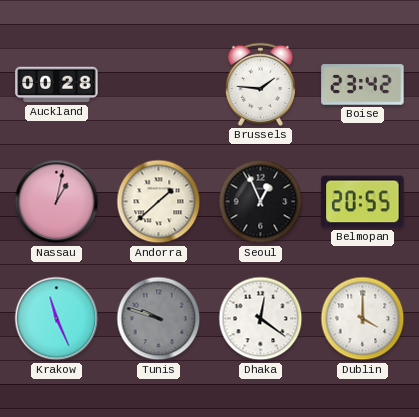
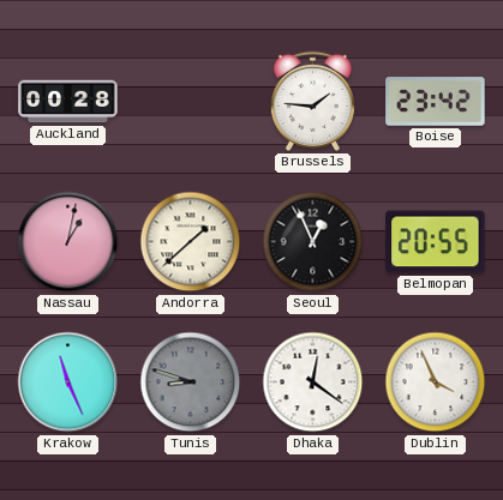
Tunis: 9:48 -> 8:48
Dublin: 4:00 -> 3:56
